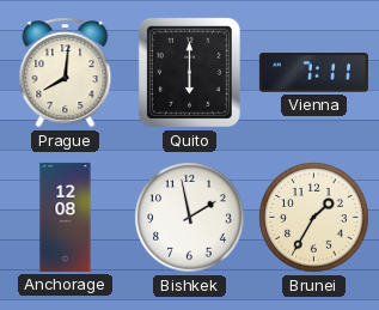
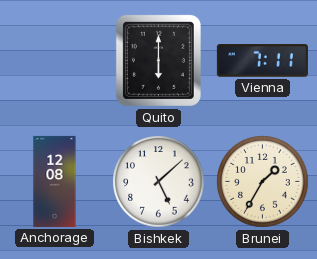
Prague: 8:01 -> none
Bishkek: 1:58 -> 5:08
